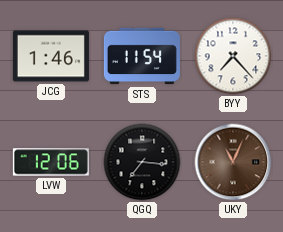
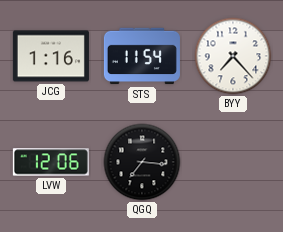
JCG: 1:46 -> 1:16
UKY: 11:04 -> none
